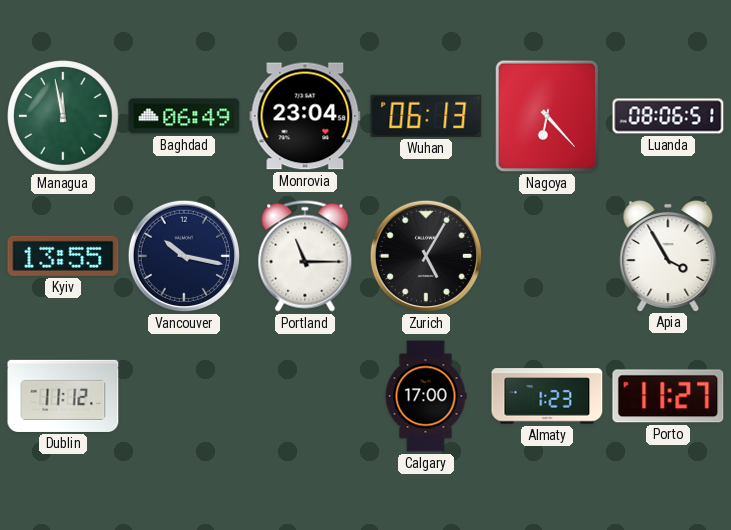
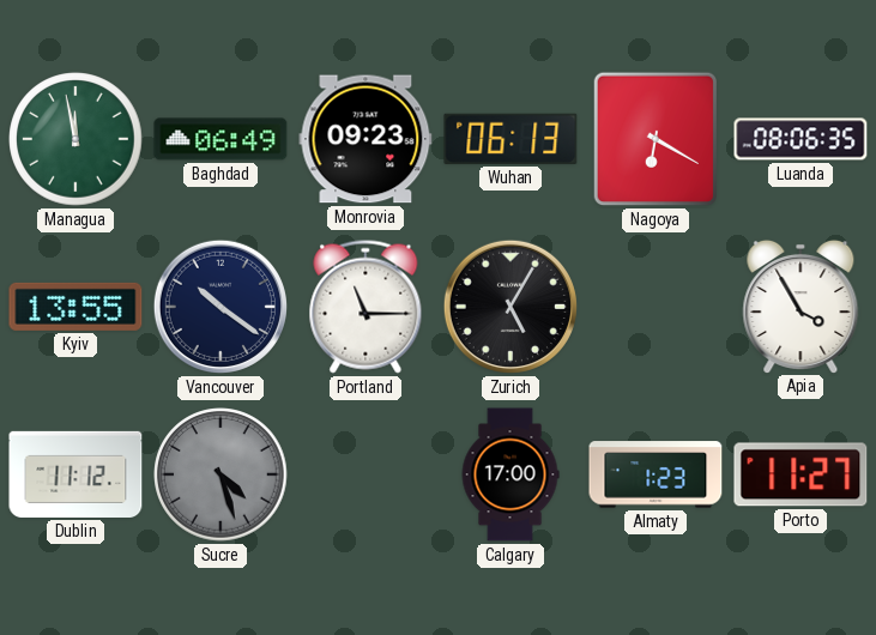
Monrovia: 23:04 -> 09:23
Nagoya: 6:23 -> 6:20
Luanda: 08:06:51 -> 08:06:35
Vancouver: 10:17 -> 10:21
Sucre: none -> 4:27
